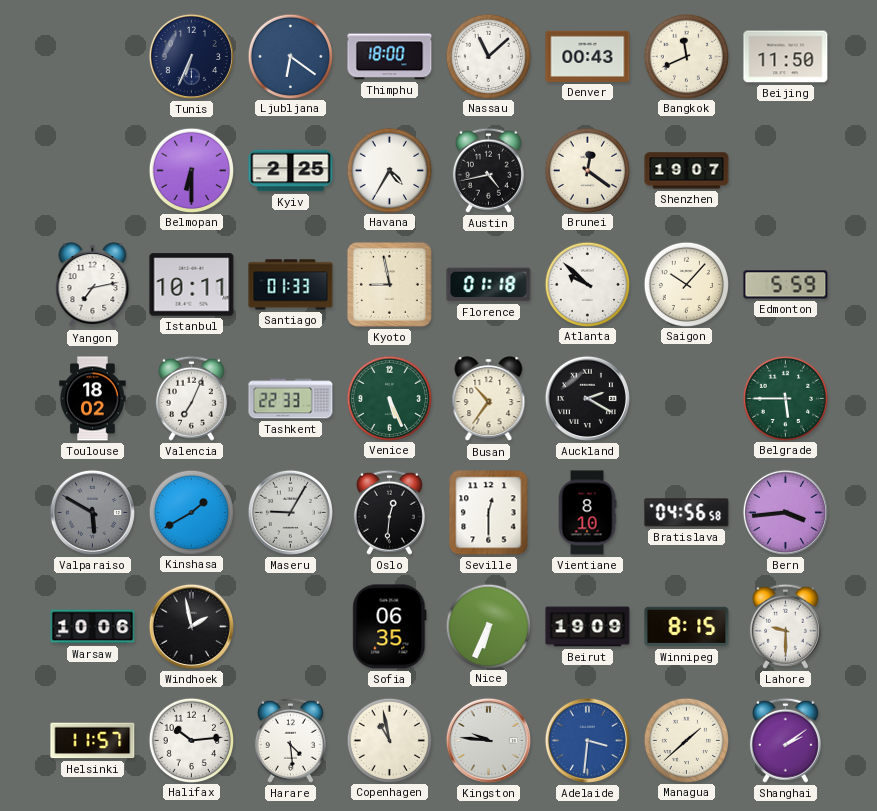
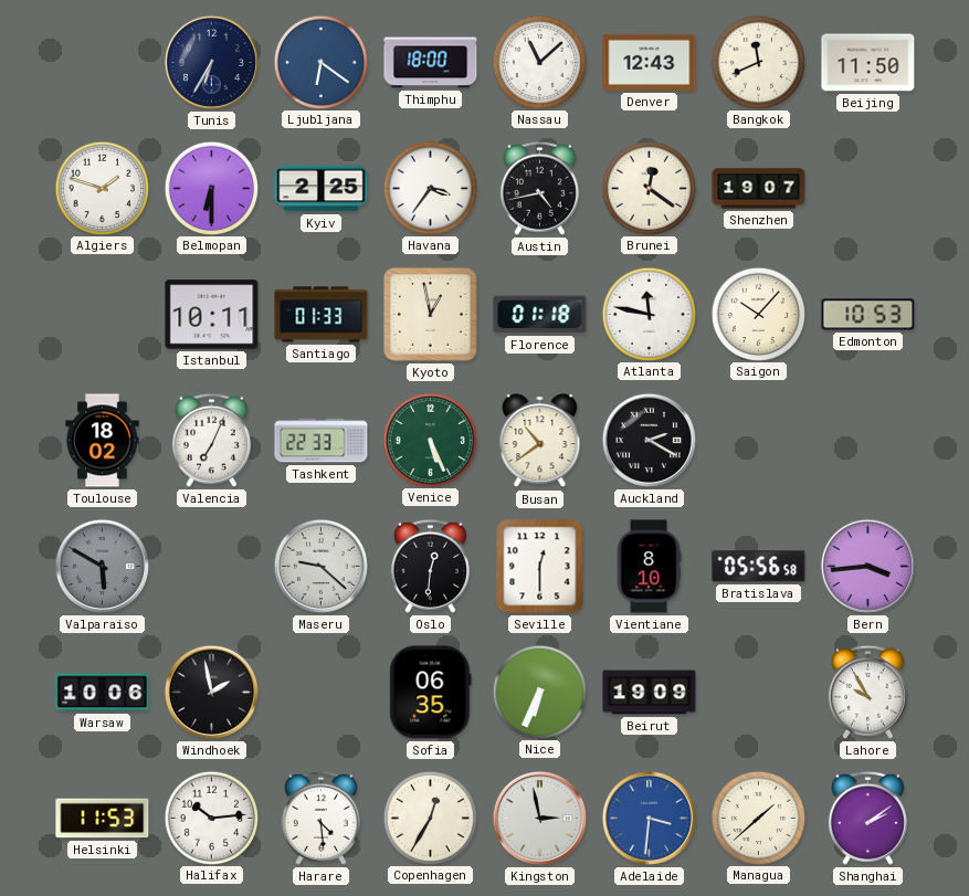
Tunis: 6:34 -> 6:35
Denver: 00:43 -> 12:43
Algiers: none -> 1:48
Havana: 4:35 -> 3:36
Yangon: 7:13 -> none
Kyoto: 8:58 -> 12:58
Atlanta: 9:52 -> 11:47
Edmonton: 5:59 -> 10:53
Busan: 10:36 -> 10:39
Belgrade: 5:45 -> none
Kinshasa: 1:40 -> none
Maseru: 9:05 -> 9:22
Bratislava: 04:56 -> 05:56
Winnipeg: 8:15 -> none
Lahore: 9:30 -> 9:55
Helsinki: 11:57 -> 11:53
Copenhagen: 10:58 -> 12:35
Kingston: 9:46 -> 2:58
